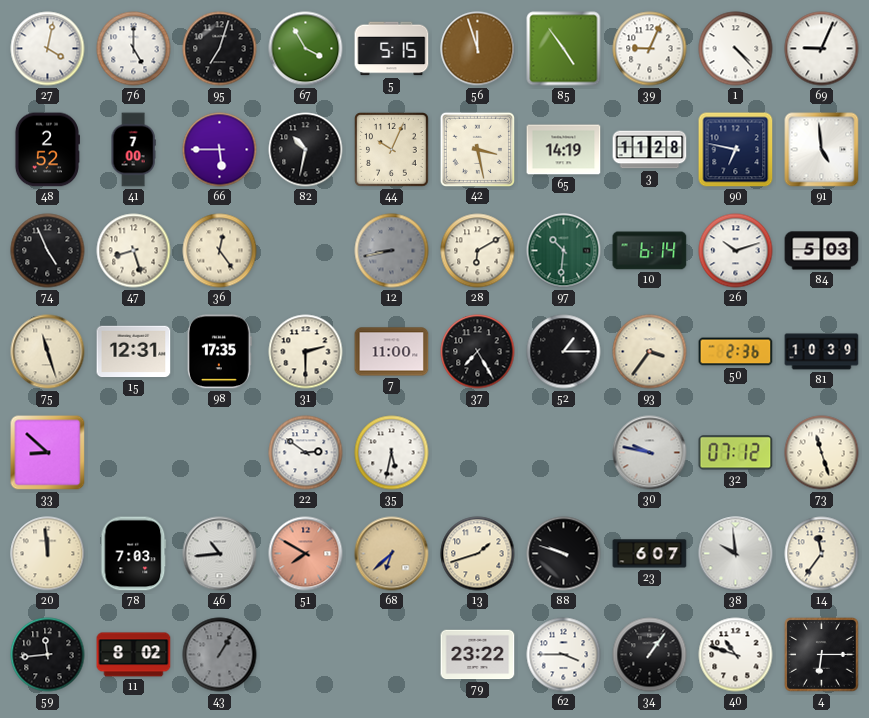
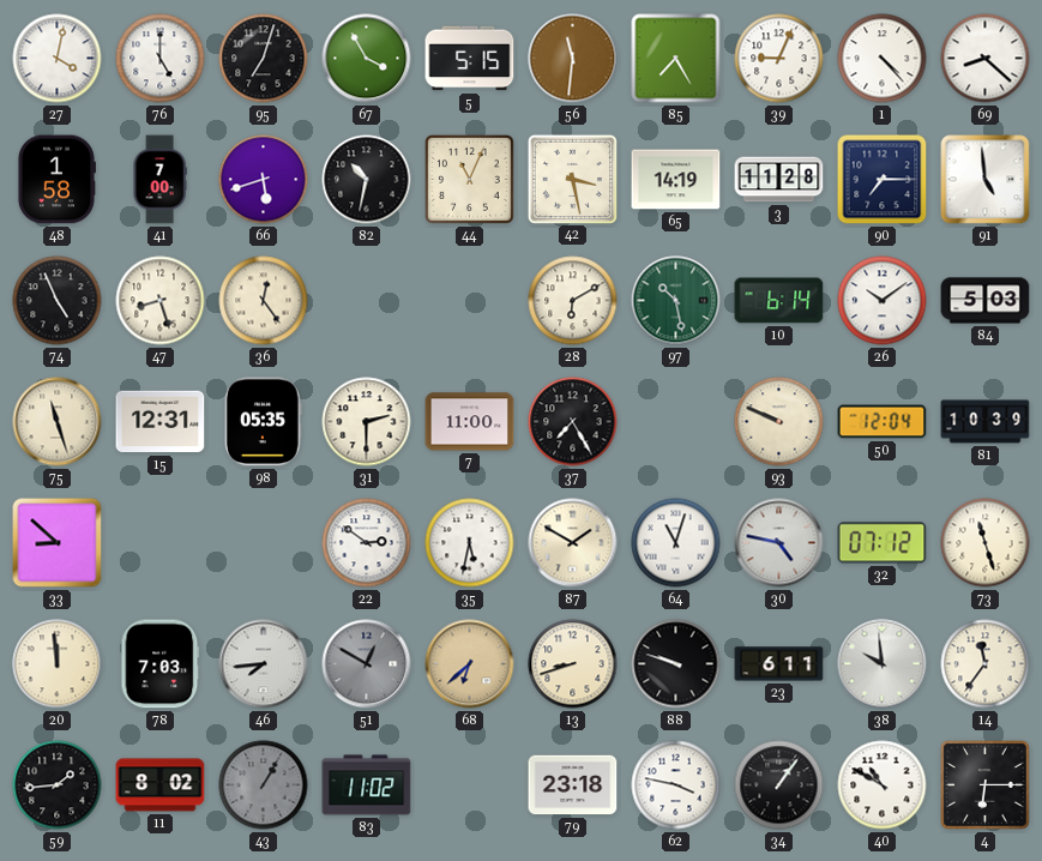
56: 11:57 -> 11:31
85: 4:54 -> 7:25
69: 9:04 -> 8:22
48: 2:52 -> 1:58
66: 5:45 -> 5:42
44: 10:04 -> 11:04
90: 6:47 -> 7:15
12: 8:43 -> none
97: 10:31 -> 10:28
26: 10:12 -> 10:09
98: 17:35 -> 05:35
52: 1:15 -> none
93: 3:36 -> 9:49
50: 2:36 -> 12:04
87: none -> 1:50
64: none -> 11:03
30: 9:47 -> 4:47
46: 10:44 -> 7:44
51: 7:50 -> 12:50
51 dial: salmon -> grey
13: 1:42 -> 8:42
23: 6:07 -> 6:11
59: 11:44 -> 1:44
83: none -> 11:02
79: 23:22 -> 23:18
62: 3:45 -> 3:47
40: 10:48 -> 10:50
